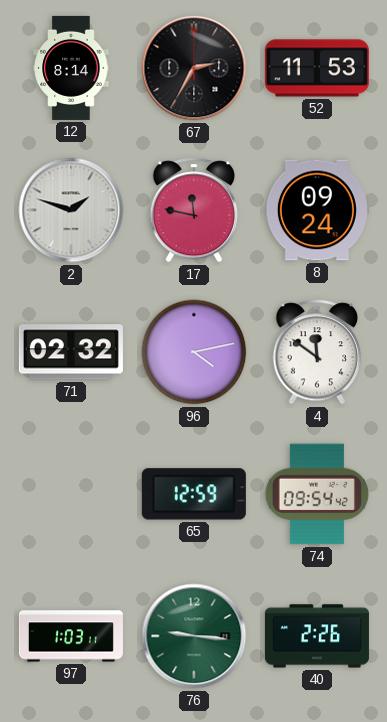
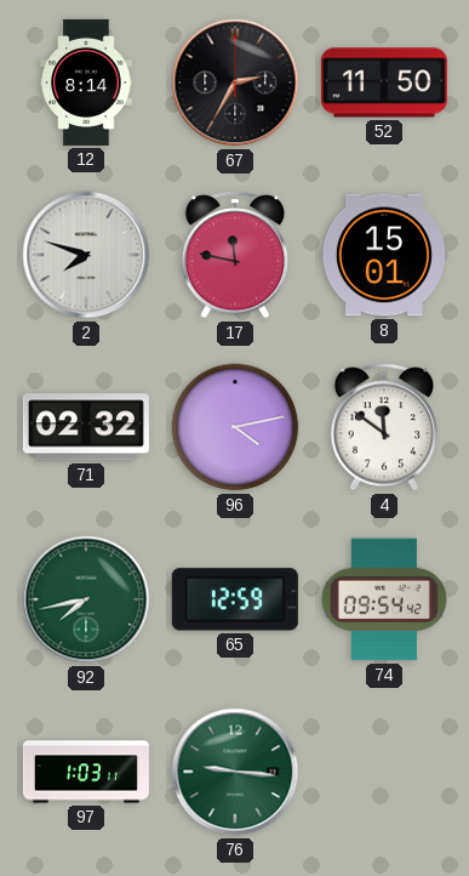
52: 11:53 -> 11:50
2: 1:48 -> 7:48
8: 09:24 -> 15:01
92: none -> 7:43
40: 2:26 -> none
